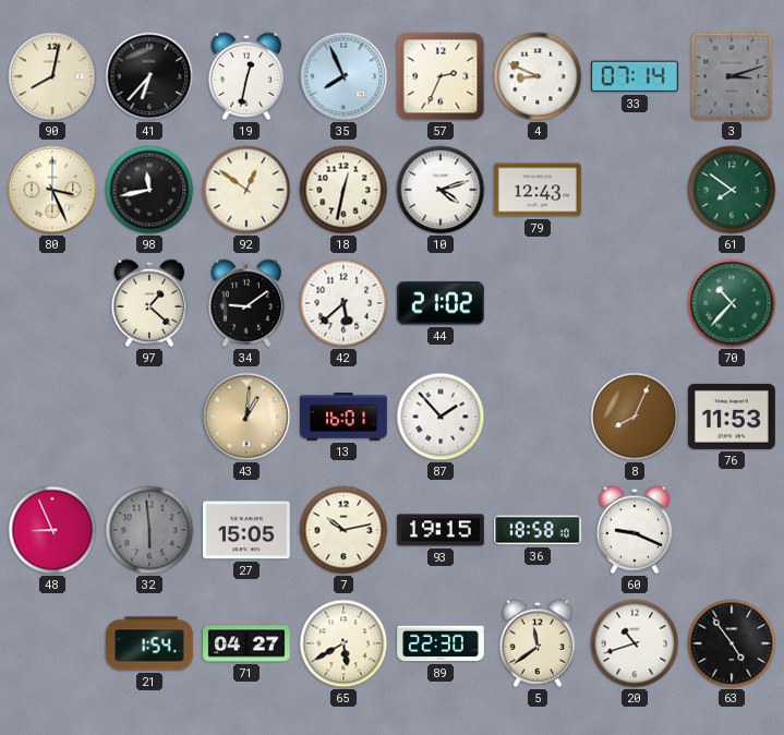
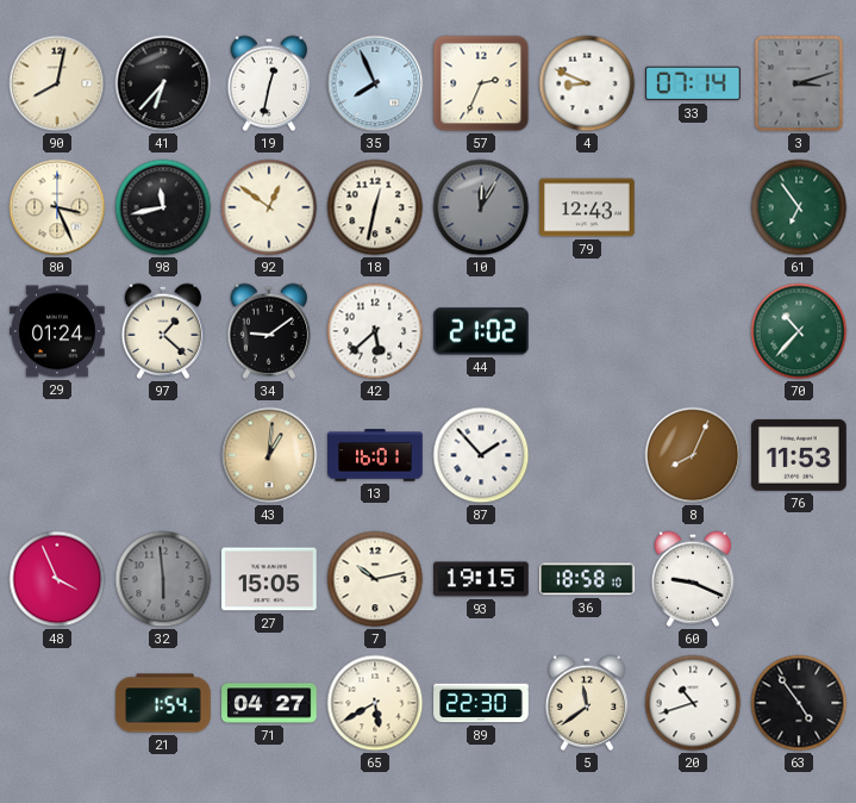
10: 4:12 -> 12:05
10 dial: white -> grey
61: 7:51 -> 6:54
29: none -> 01:24
48: 8:56 -> 3:56
